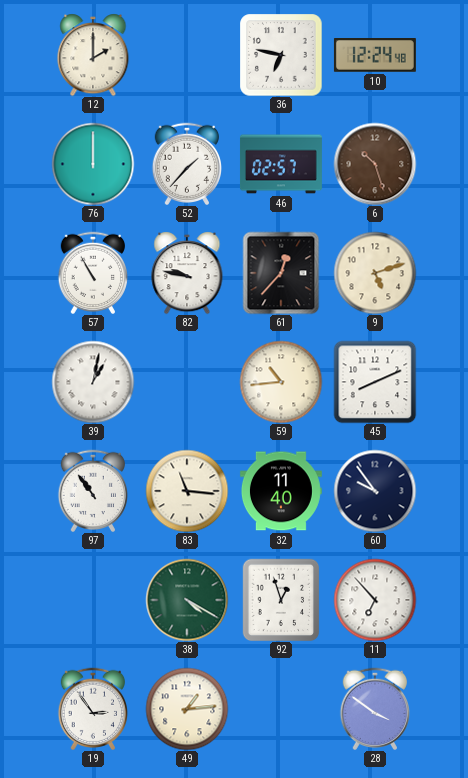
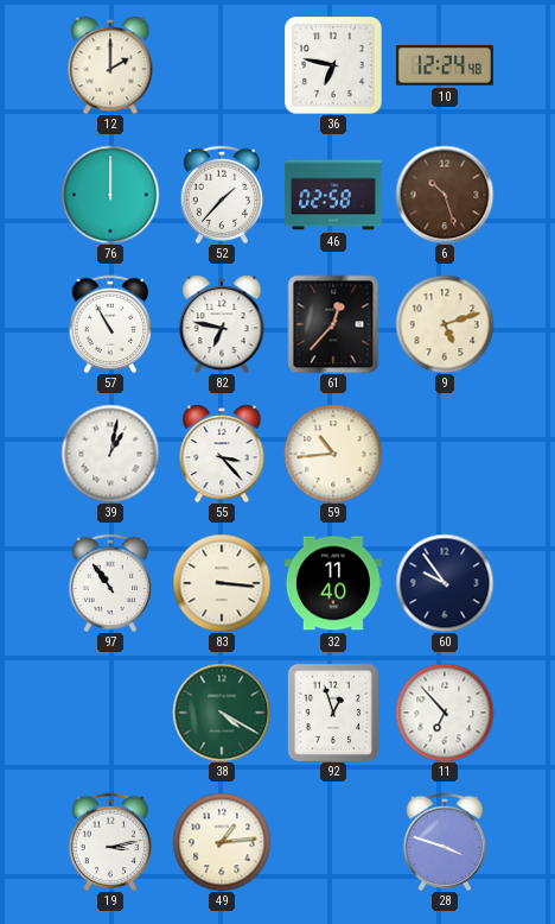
46: 02:57 -> 02:58
82: 9:47 -> 6:47
55: none -> 3:23
45: 8:11 -> none
83: 11:16 -> 3:16
19: 2:54 -> 3:13
28: 3:51 -> 3:48
